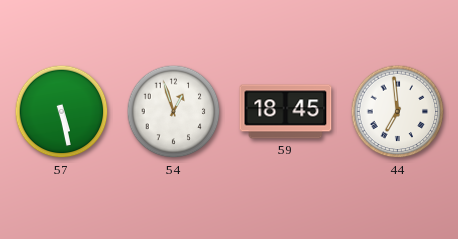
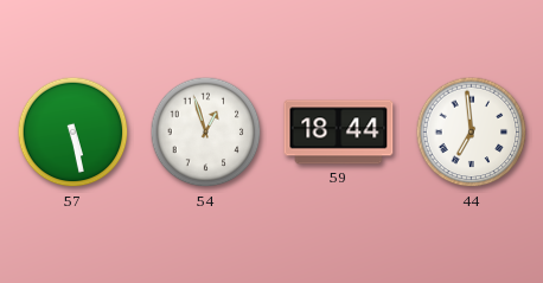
59: 18:45 -> 18:44
